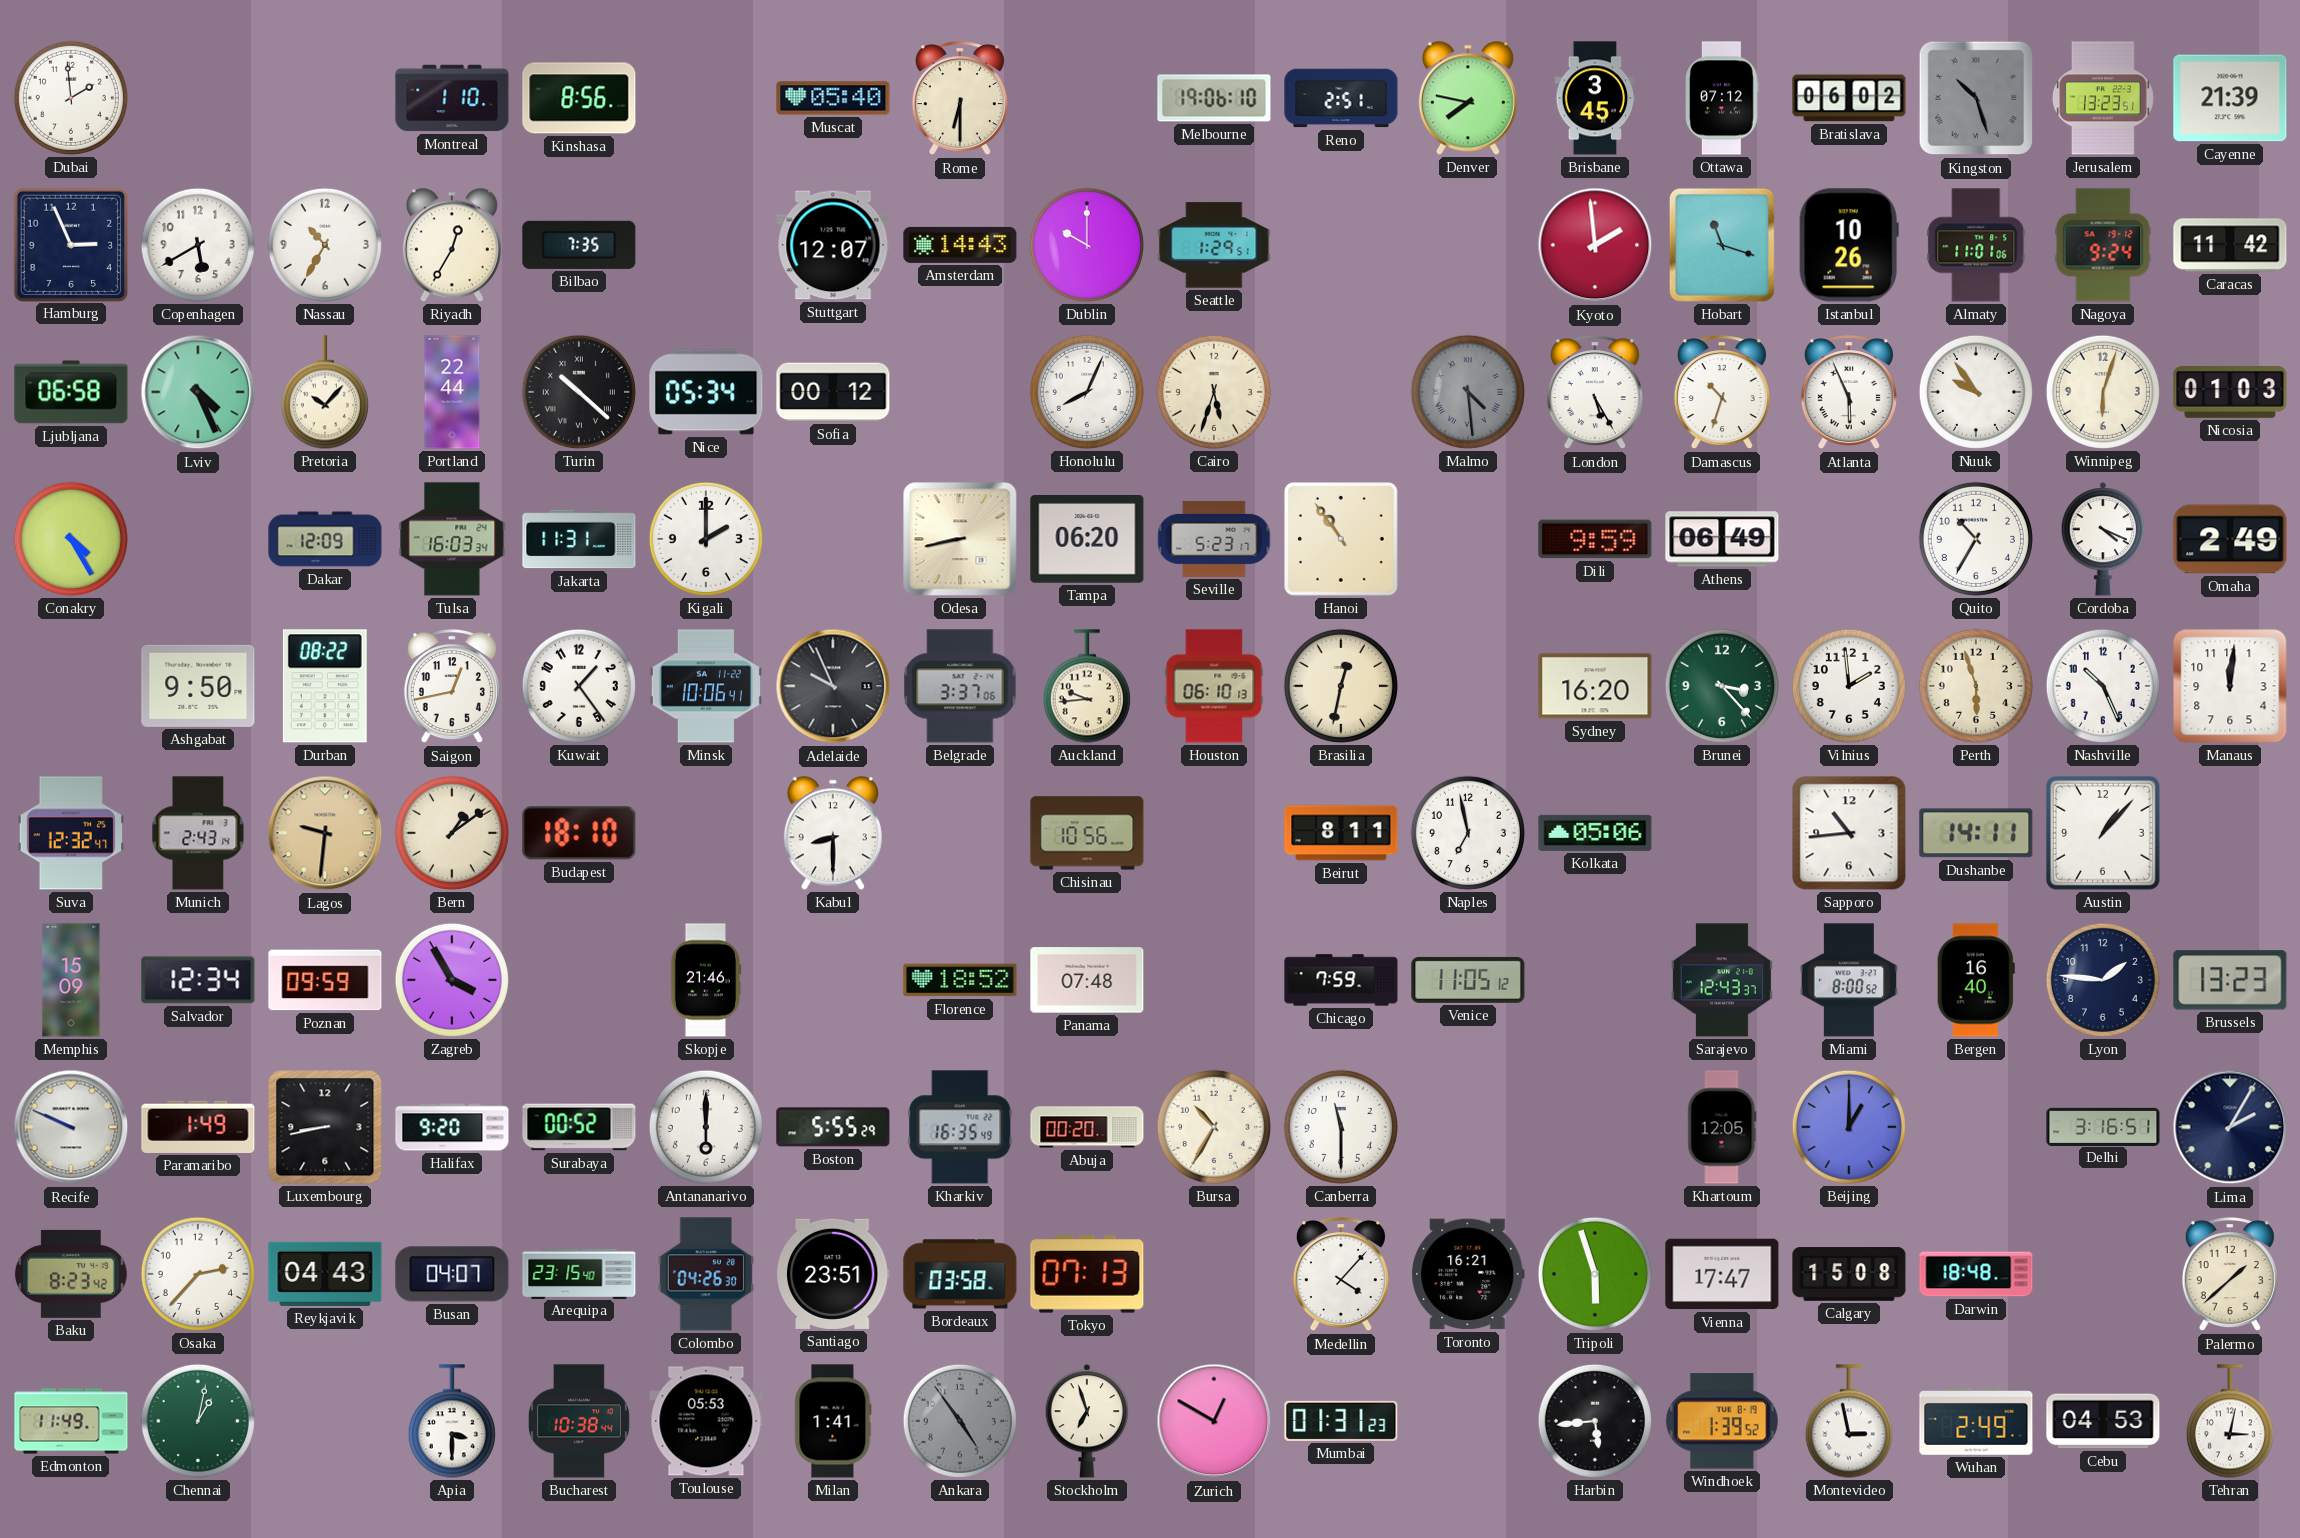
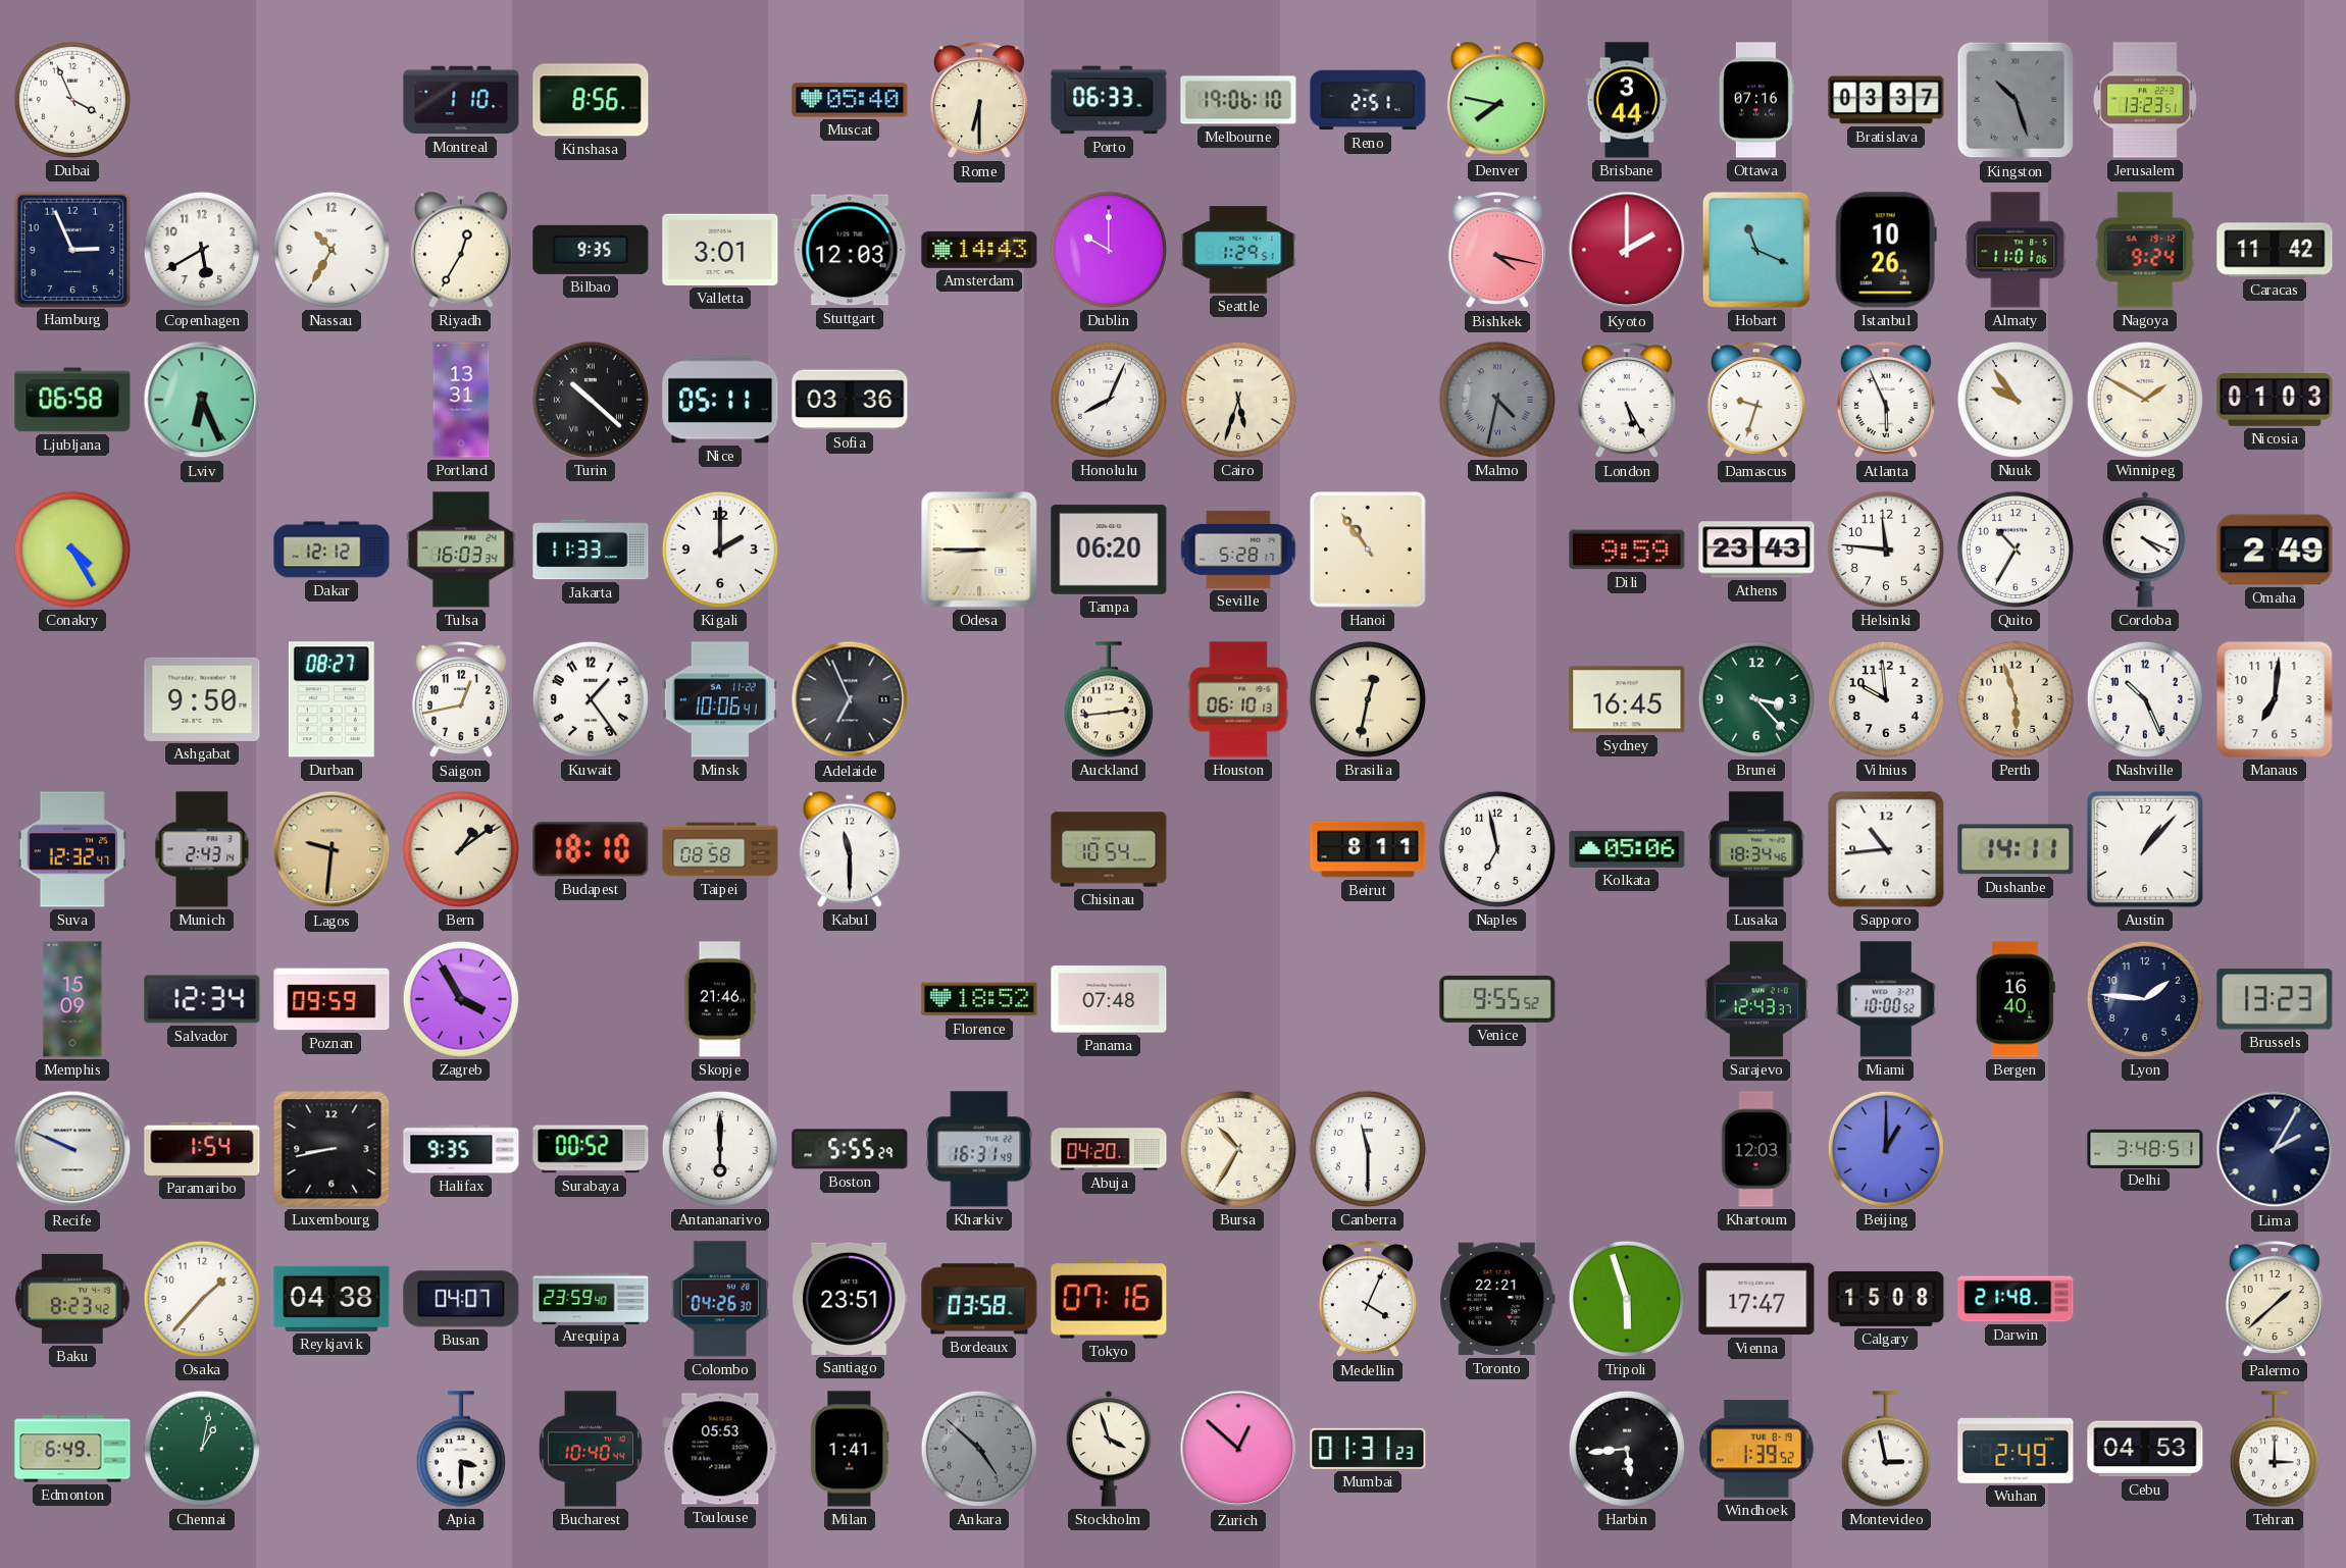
Dubai: 1:59 -> 3:56
Porto: none -> 06:33
Brisbane: 3:45 -> 3:44
Ottawa: 07:12 -> 07:16
Bratislava: 06:02 -> 03:37
Cayenne: 21:39 -> none
Bilbao: 7:35 -> 9:35
Valletta: none -> 3:01
Stuttgart: 12:07 -> 12:03
Bishkek: none -> 4:17
Kyoto: 1:59 -> 2:00
Hobart: 11:18 -> 11:19
Lviv: 4:26 -> 6:26
Pretoria: 10:07 -> none
Portland: 22:44 -> 13:31
Nice: 05:34 -> 05:11
Sofia: 00:12 -> 03:36
Malmo: 4:29 -> 4:32
Damascus: 10:33 -> 9:33
Winnipeg: 6:03 -> 1:50
Dakar: 12:09 -> 12:12
Jakarta: 11:31 -> 11:33
Odesa: 8:43 -> 8:45
Seville: 5:23 -> 5:28
Athens: 06:49 -> 23:43
Helsinki: none -> 11:46
Durban: 08:22 -> 08:27
Adelaide: 9:56 -> 6:56
Belgrade: 3:37 -> none
Auckland: 9:44 -> 2:44
Sydney: 16:20 -> 16:45
Vilnius: 1:59 -> 9:59
Manaus: 12:01 -> 7:01
Taipei: none -> 08:58
Kabul: 8:30 -> 11:30
Chisinau: 10:56 -> 10:54
Lusaka: none -> 18:34
Chicago: 7:59 -> none
Venice: 11:05 -> 9:55
Miami: 8:00 -> 10:00
Paramaribo: 1:49 -> 1:54
Halifax: 9:20 -> 9:35
Kharkiv: 16:35 -> 16:31
Abuja: 00:20 -> 04:20
Khartoum: 12:05 -> 12:03
Delhi: 3:16 -> 3:48
Osaka: 2:37 -> 1:37
Reykjavik: 04:43 -> 04:38
Arequipa: 23:15 -> 23:59
Tokyo: 07:13 -> 07:16
Medellin: 4:07 -> 4:04
Toronto: 16:21 -> 22:21
Darwin: 18:48 -> 21:48
Edmonton: 11:49 -> 6:49
Bucharest: 10:38 -> 10:40
Ankara: 4:54 -> 4:52
Stockholm: 6:57 -> 3:57
Zurich: 12:50 -> 12:52
Tehran: 3:02 -> 3:00
